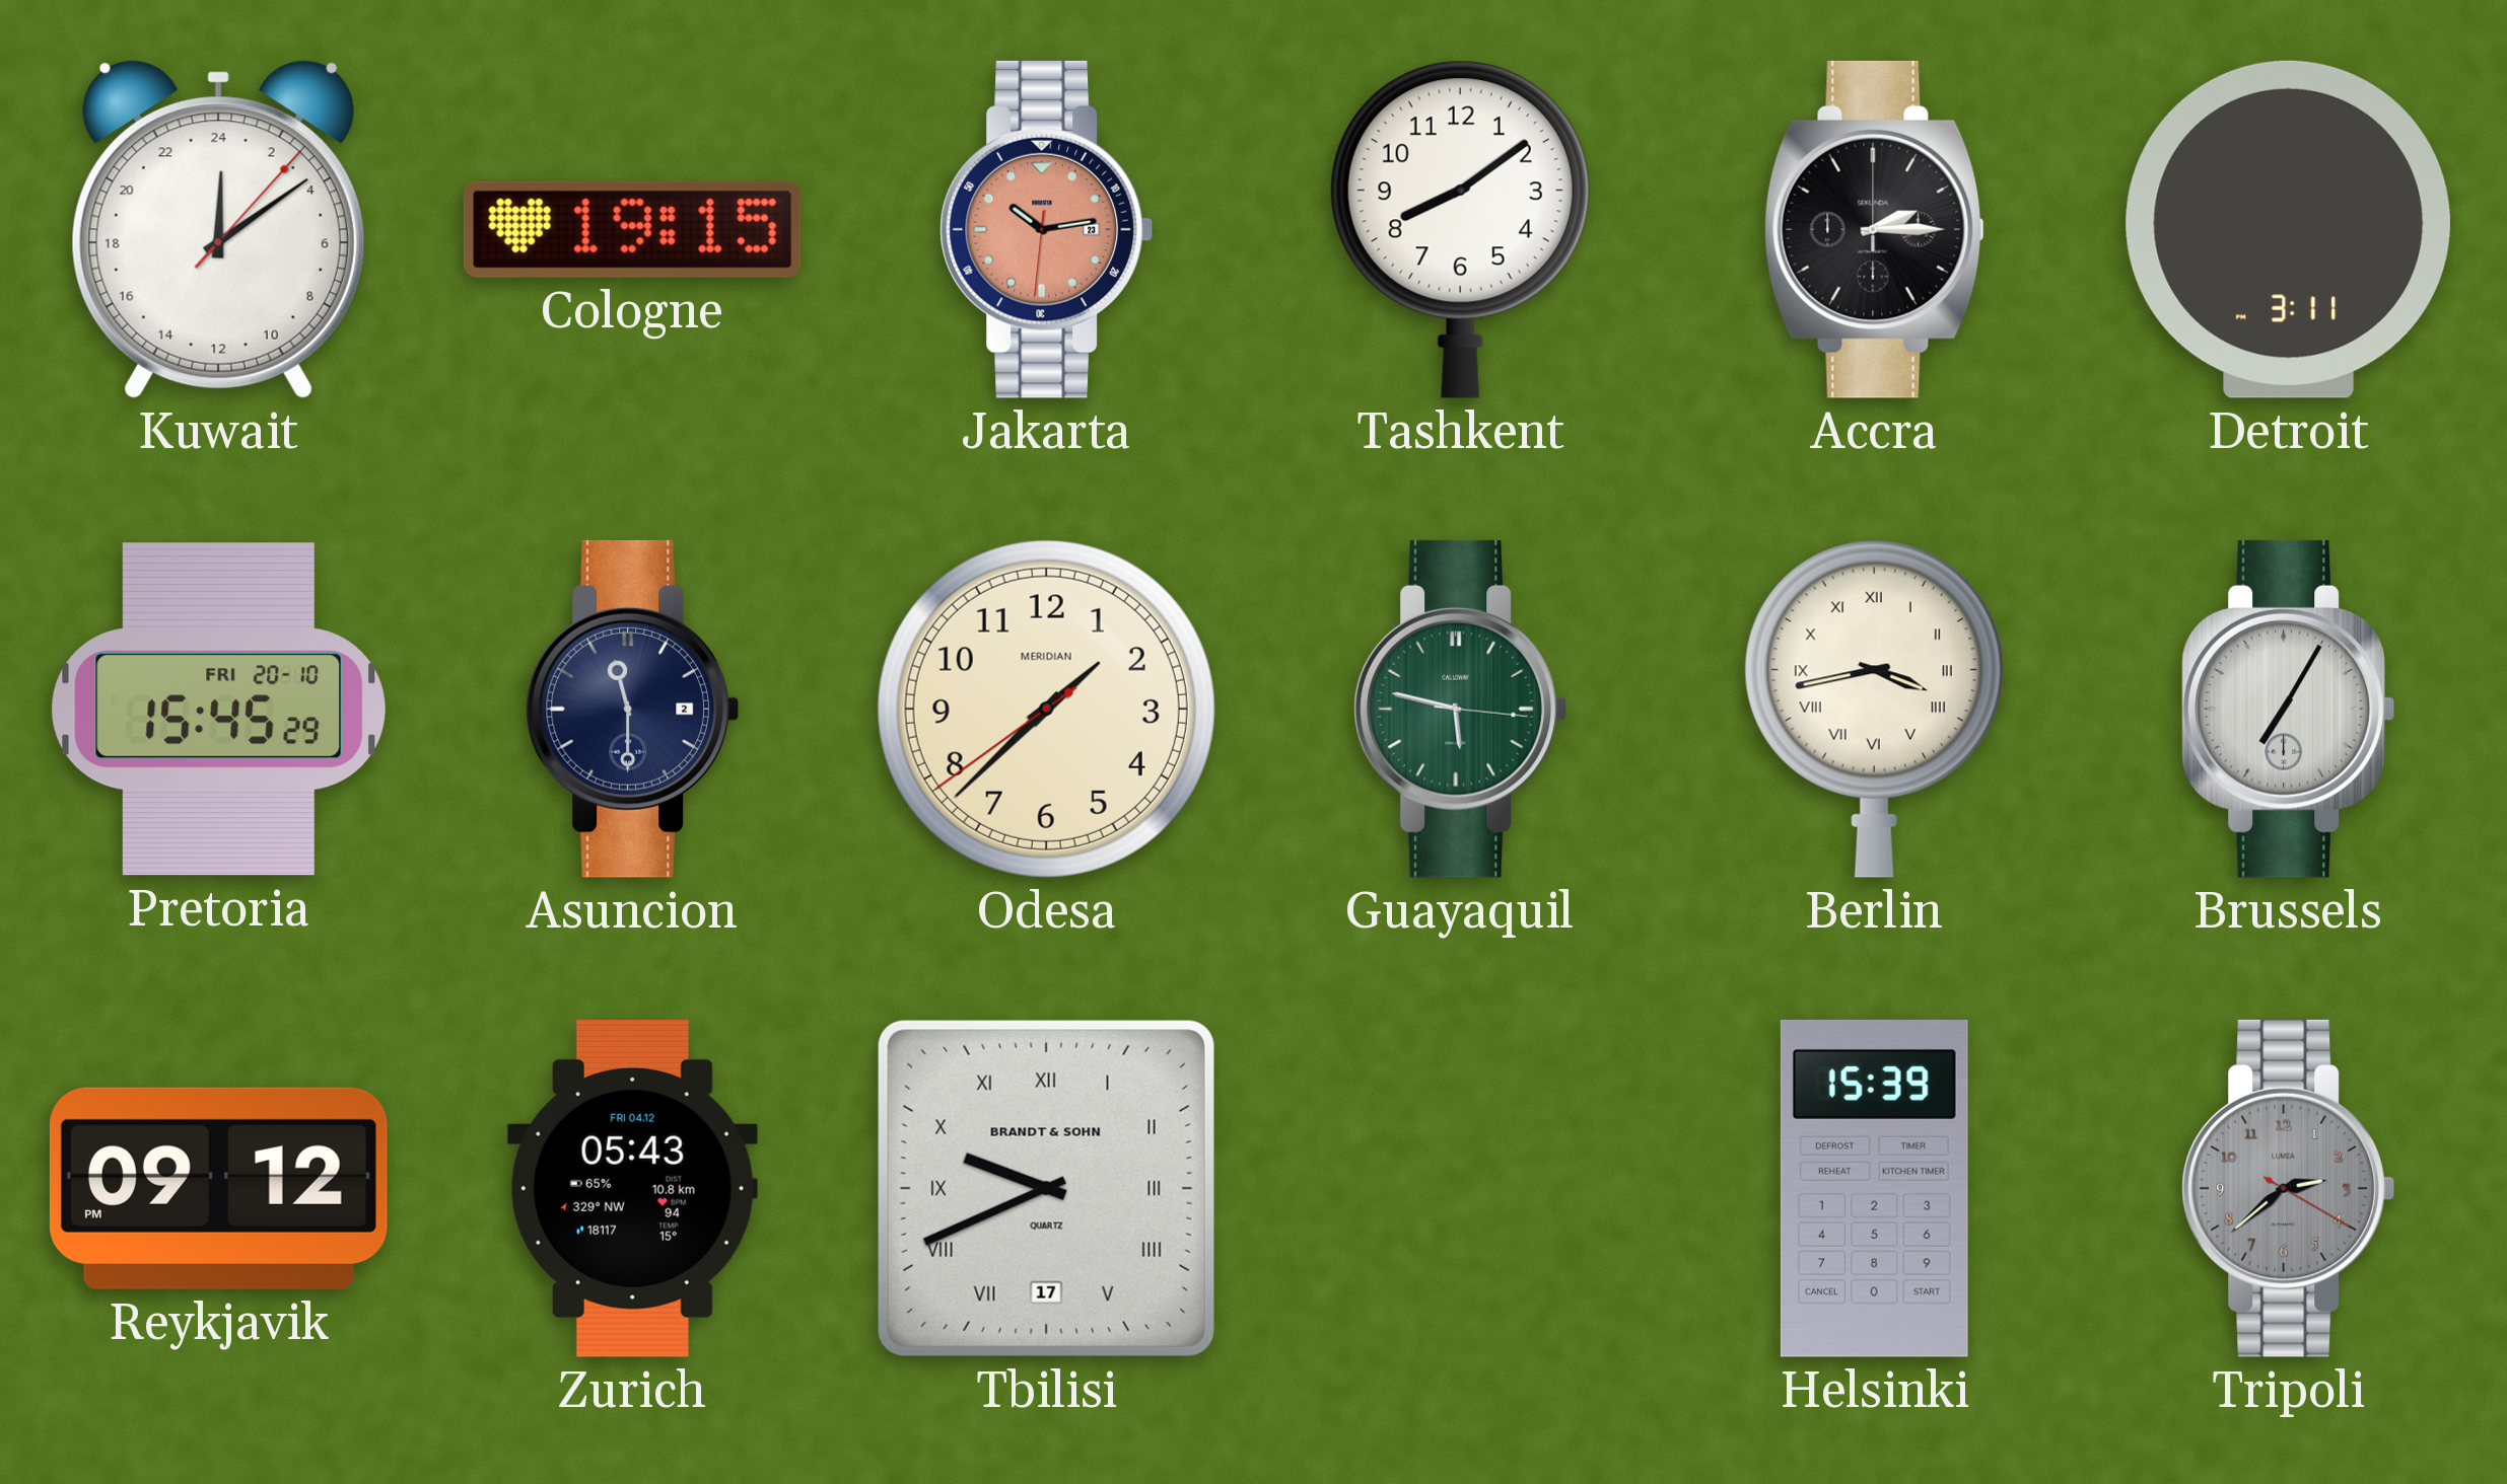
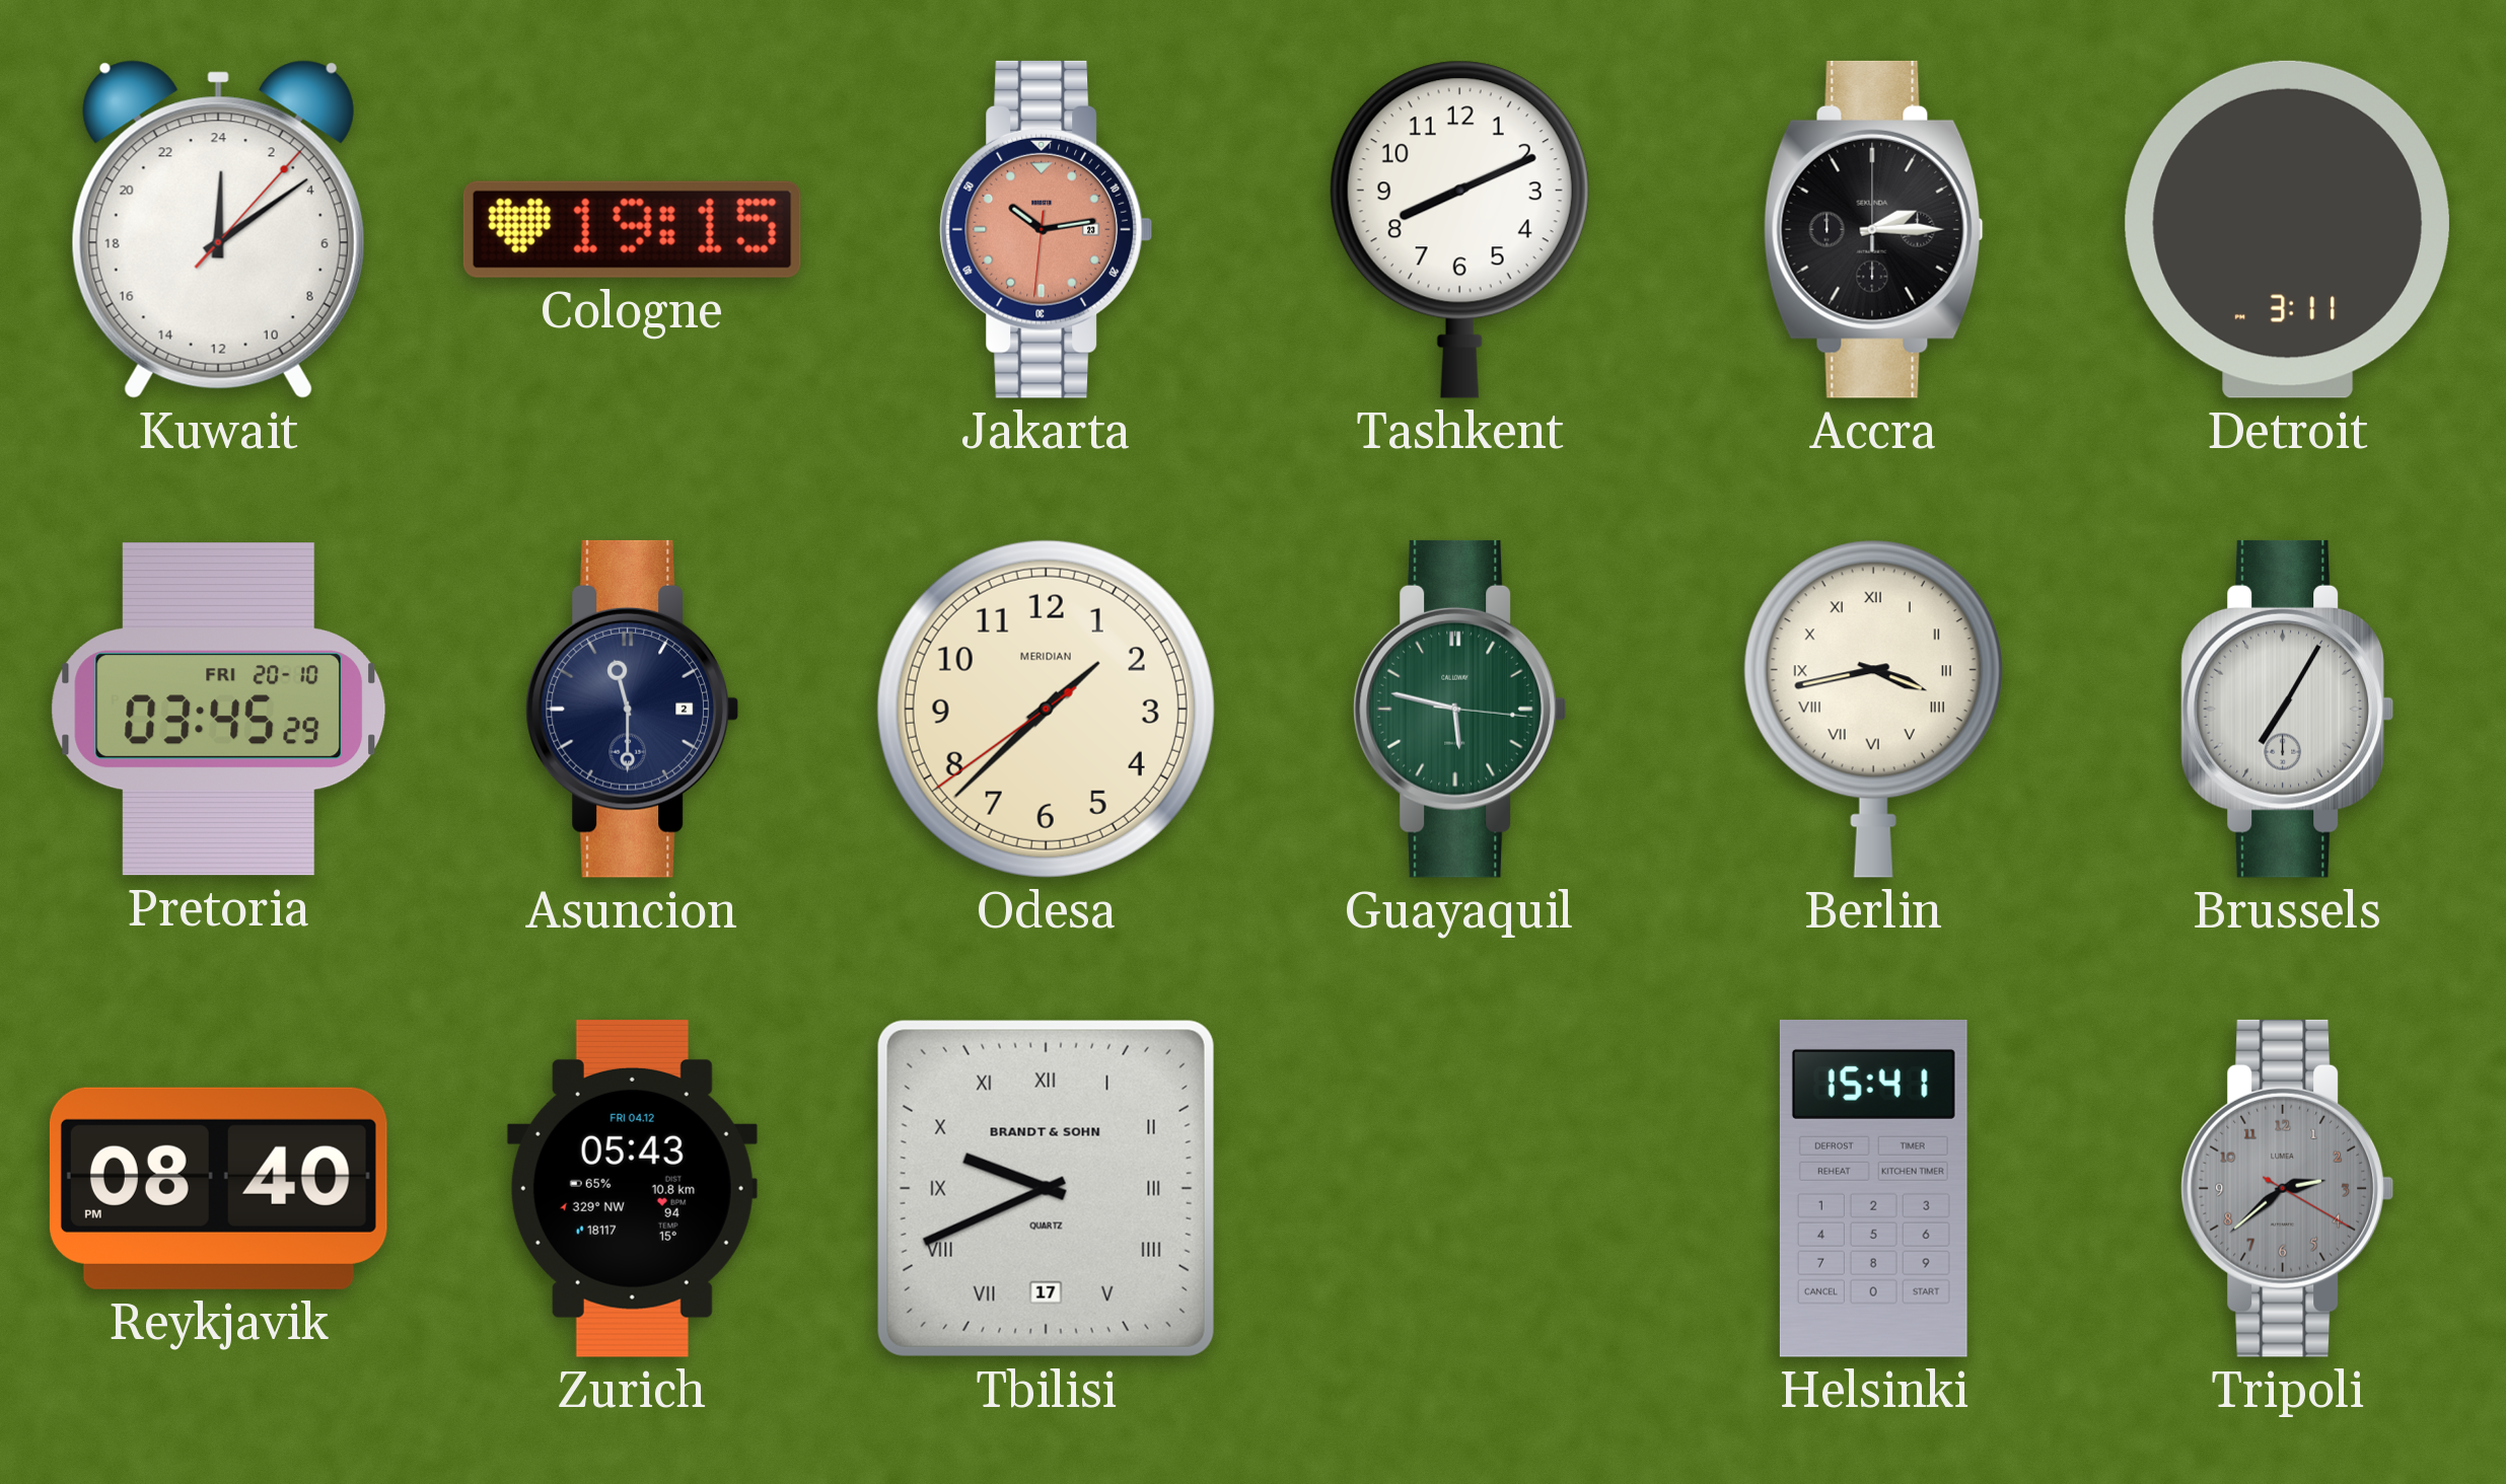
Tashkent: 8:09 -> 8:11
Pretoria: 15:45 -> 03:45
Reykjavik: 09:12 -> 08:40
Helsinki: 15:39 -> 15:41
